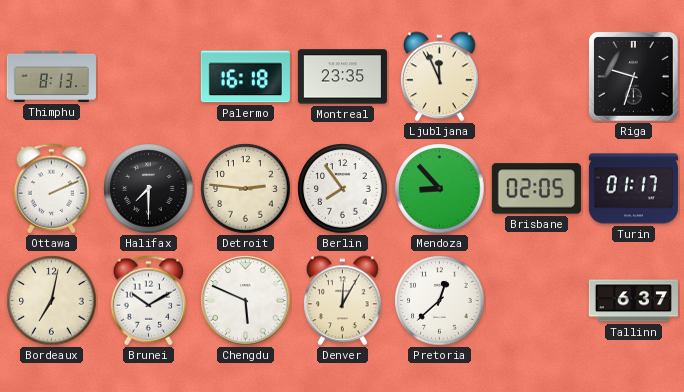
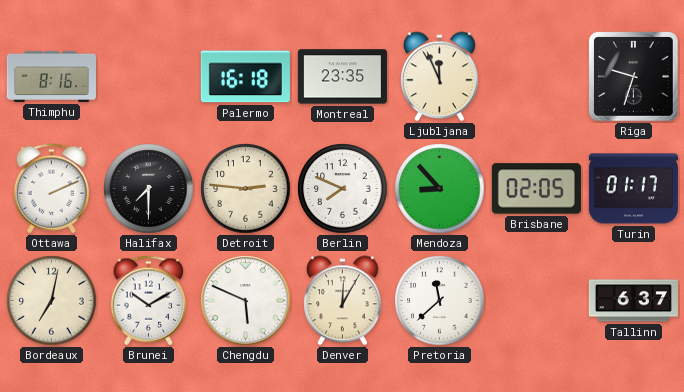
Thimphu: 8:13 -> 8:16
Berlin: 7:54 -> 7:49
Pretoria: 12:38 -> 11:38
